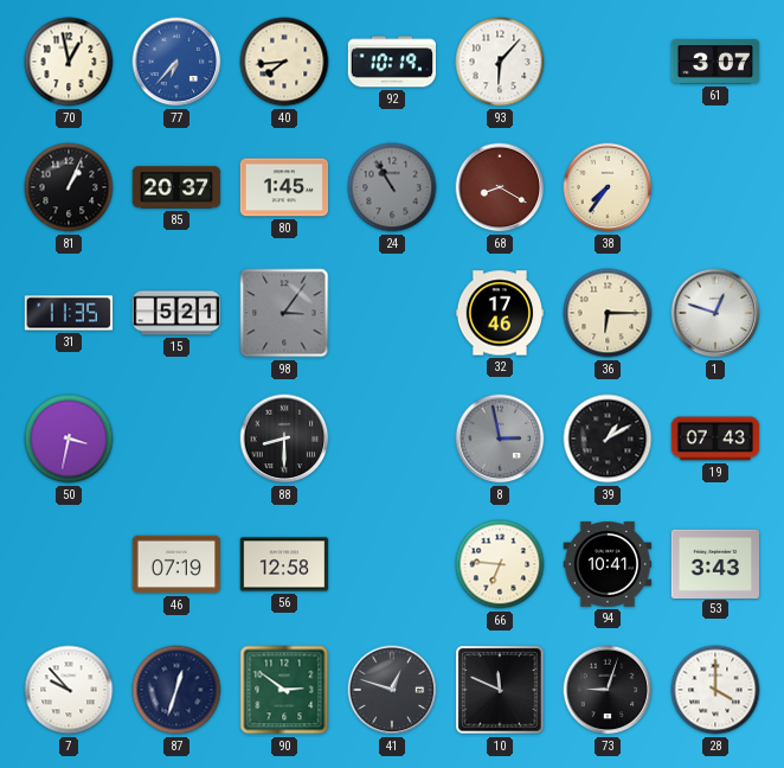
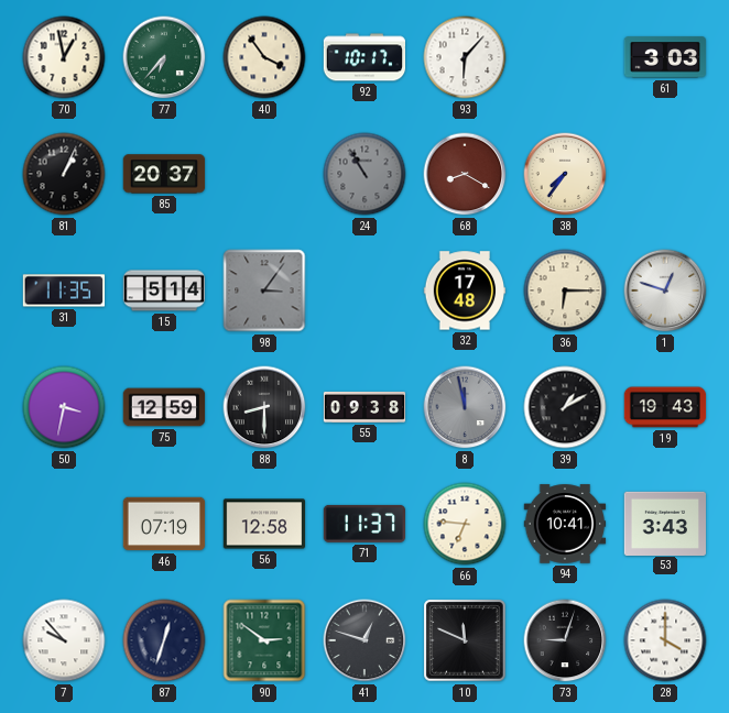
77 dial: blue -> green
40: 7:44 -> 3:54
92: 10:19 -> 10:17
61: 3:07 -> 3:03
80: 1:45 -> none
15: 5:21 -> 5:14
32: 17:46 -> 17:48
75: none -> 12:59
55: none -> 09:38
8: 2:58 -> 11:58
19: 07:43 -> 19:43
71: none -> 11:37
